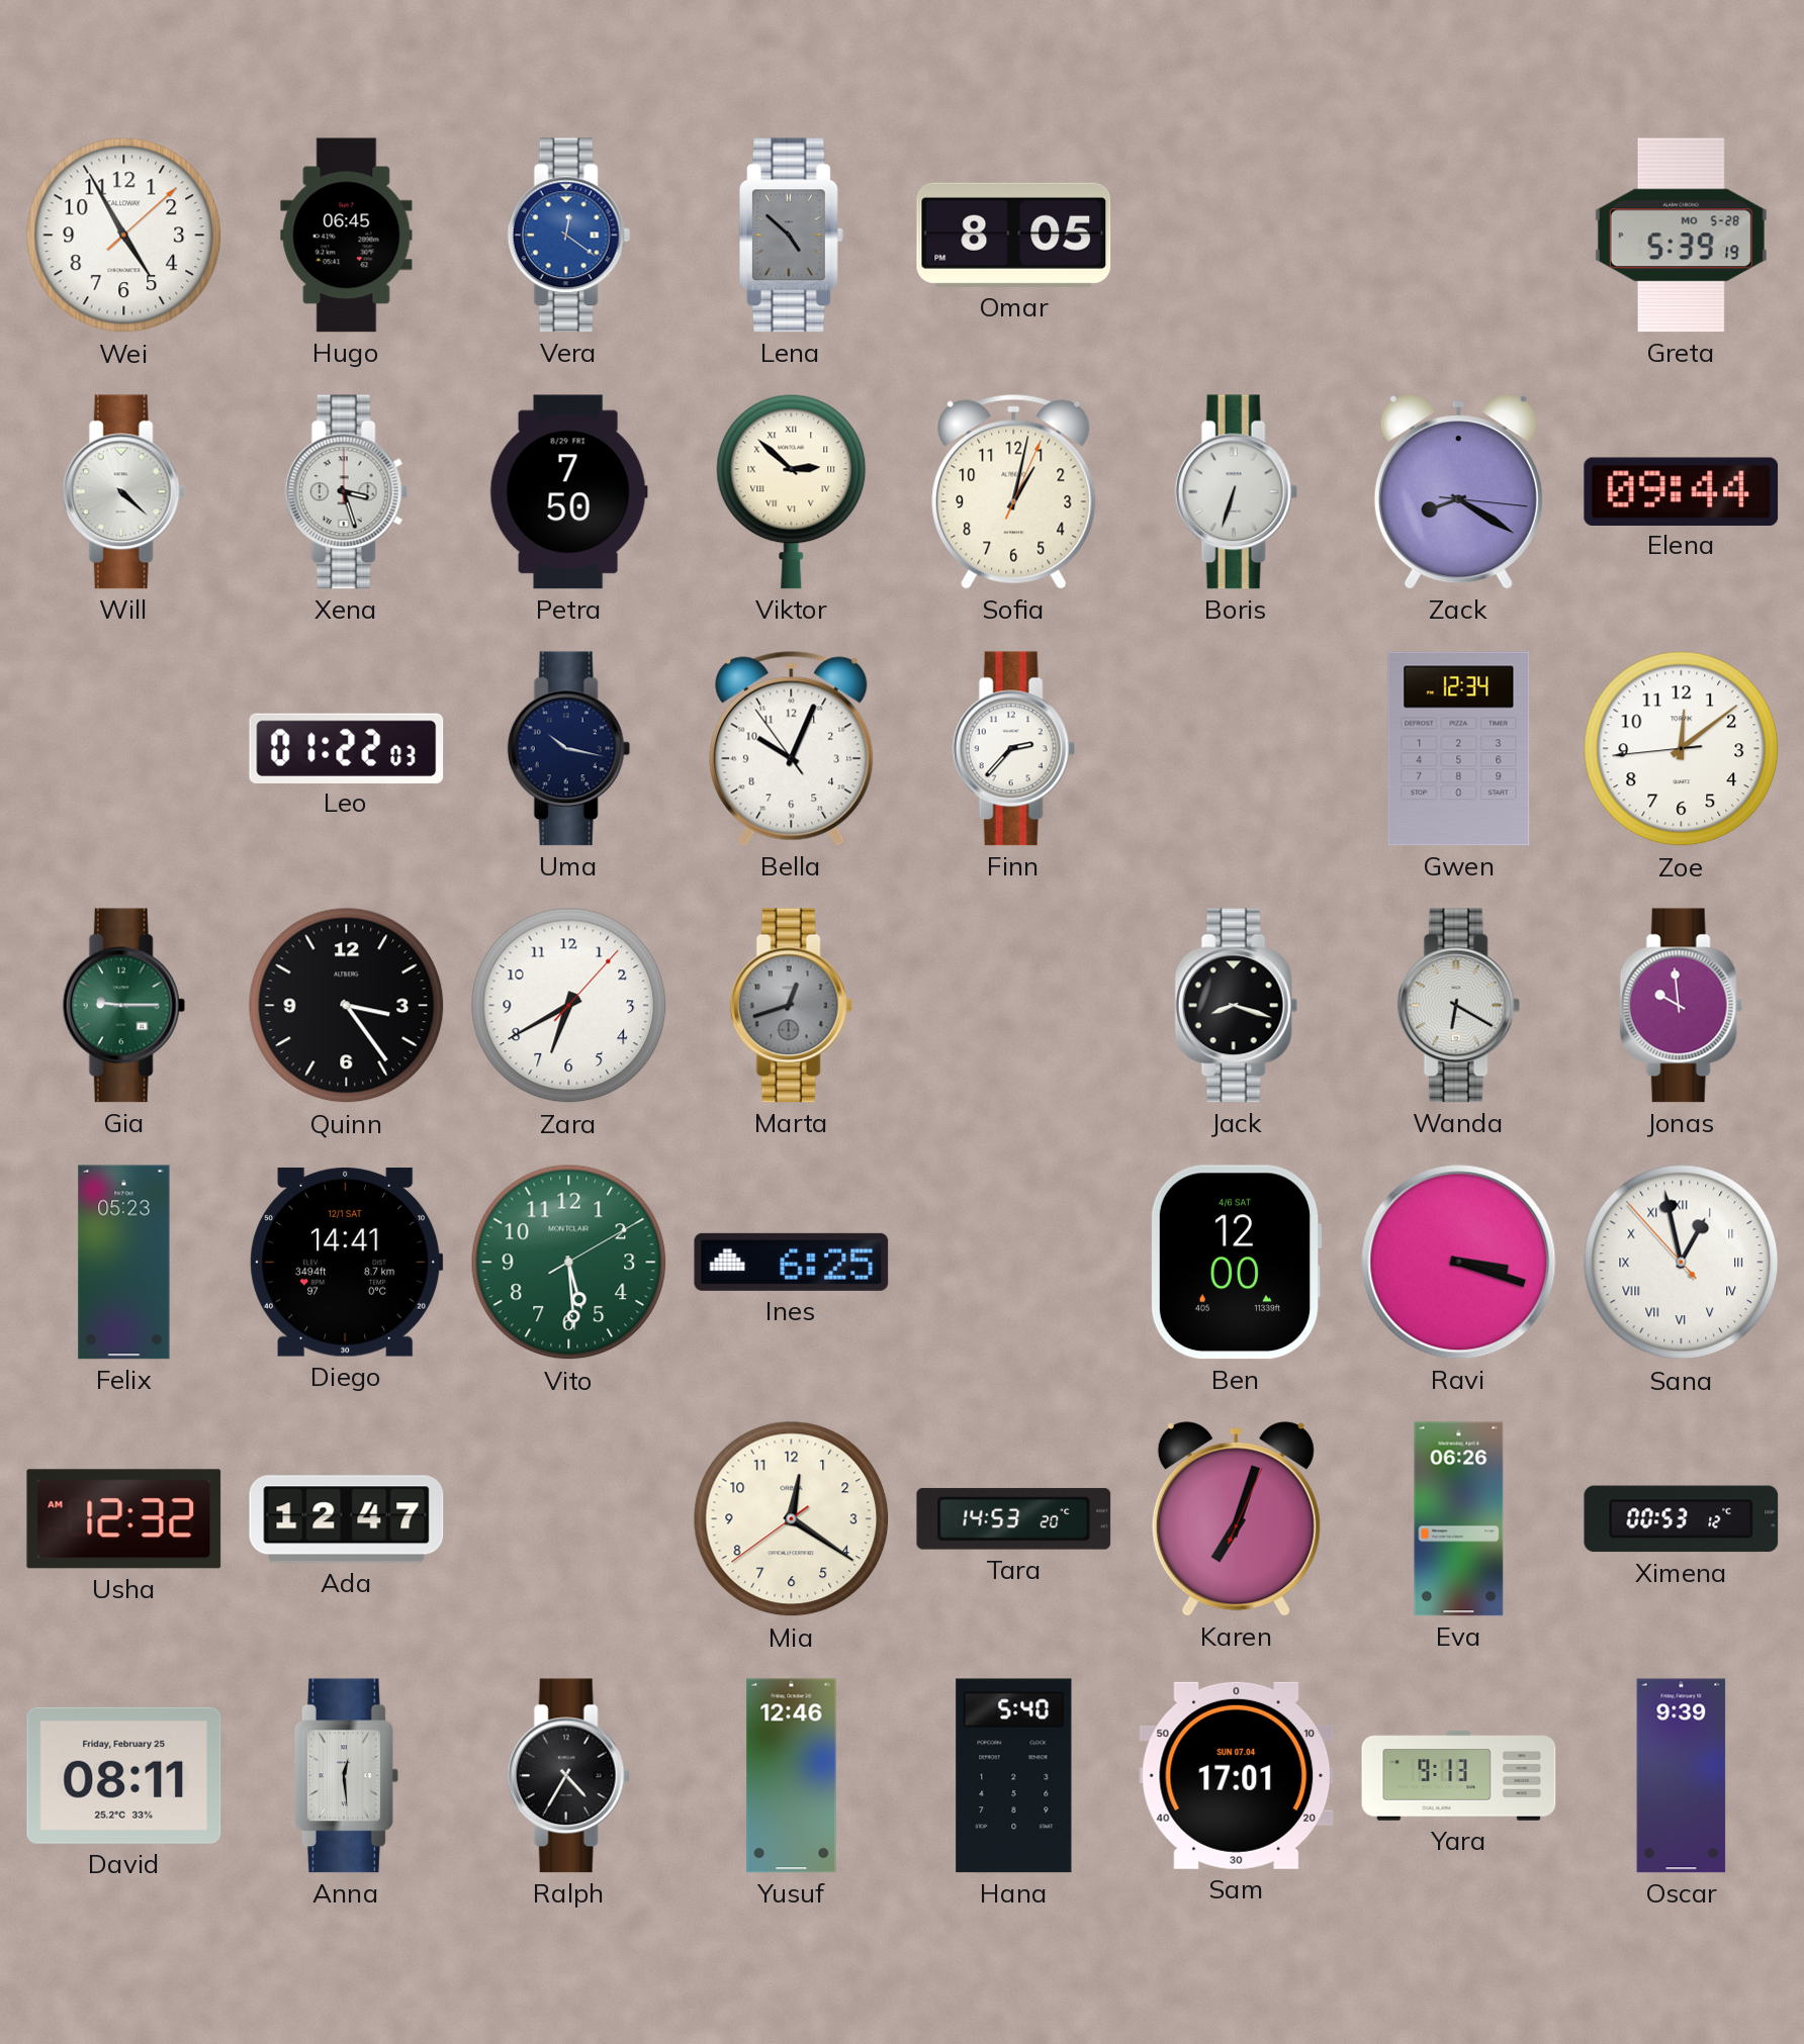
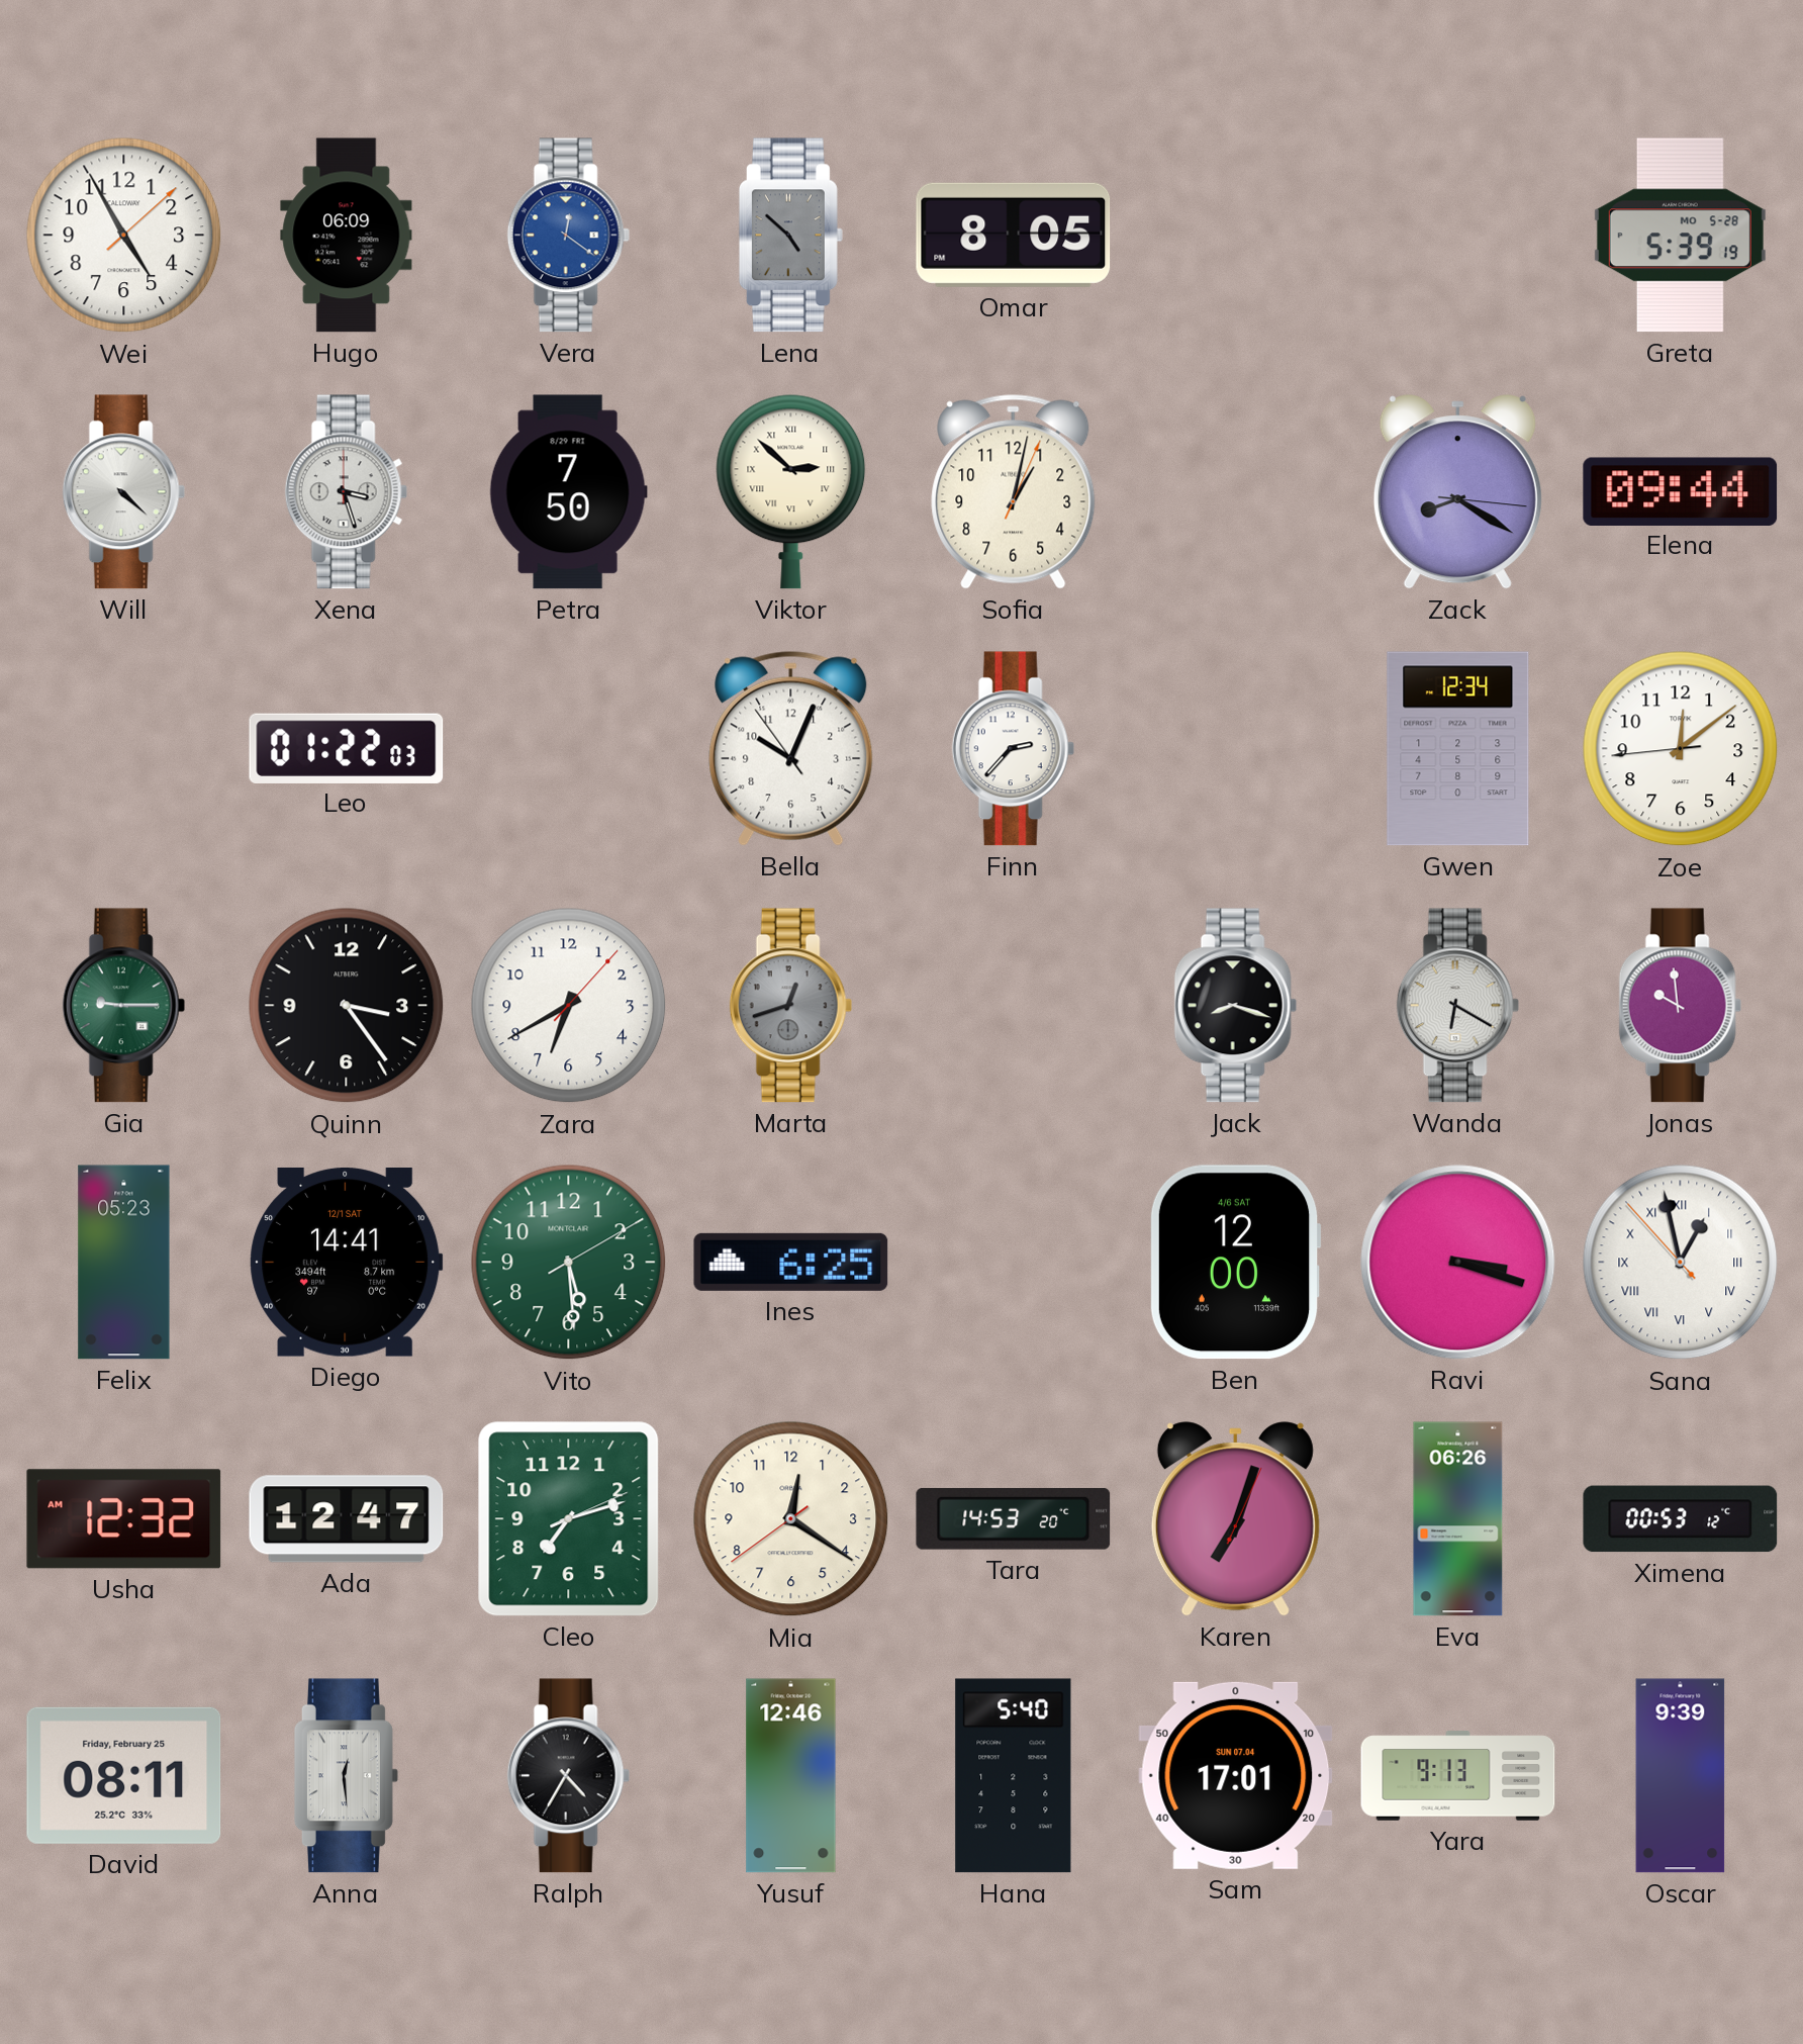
Hugo: 06:45 -> 06:09
Boris: 6:33 -> none
Uma: 10:17 -> none
Cleo: none -> 7:12
